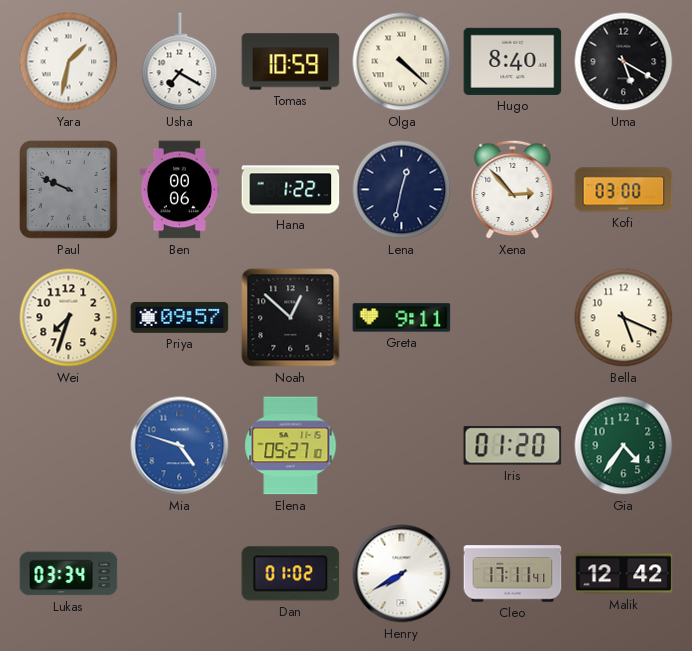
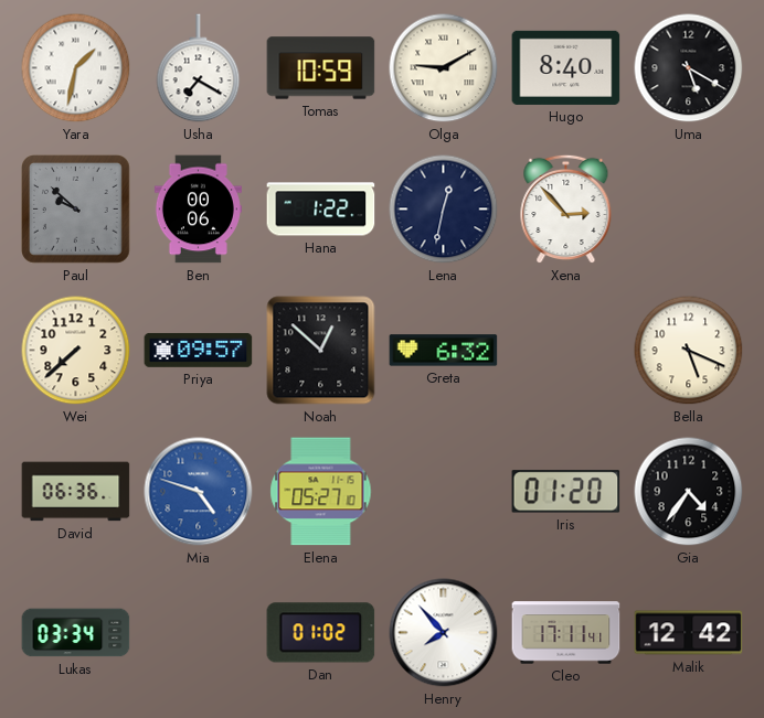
Olga: 4:22 -> 9:10
Paul: 9:49 -> 9:52
Kofi: 03:00 -> none
Wei: 7:33 -> 7:38
Greta: 9:11 -> 6:32
David: none -> 06:36
Gia dial: green -> black
Henry: 7:40 -> 7:53
